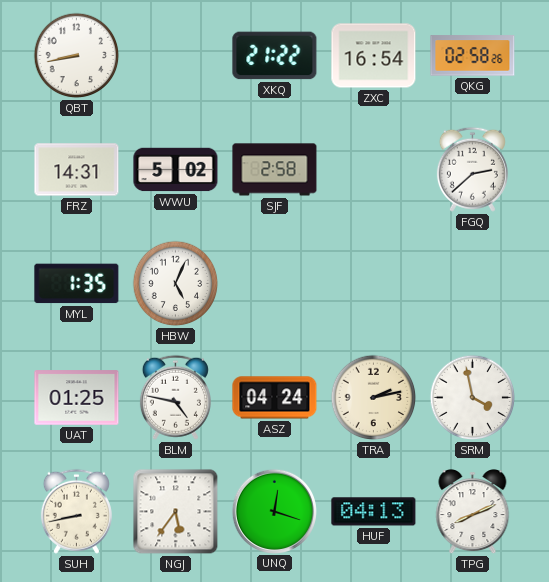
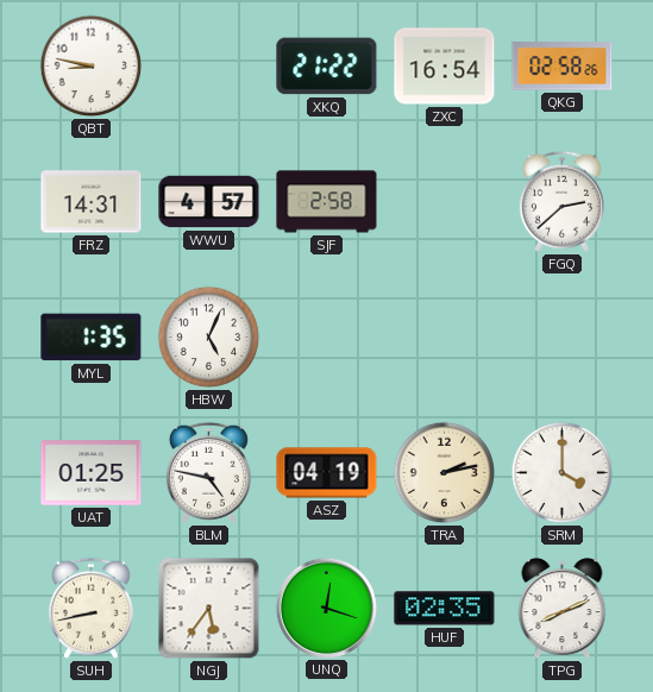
QBT: 8:43 -> 8:47
WWU: 5:02 -> 4:57
ASZ: 04:24 -> 04:19
SRM: 3:58 -> 4:00
HUF: 04:13 -> 02:35
